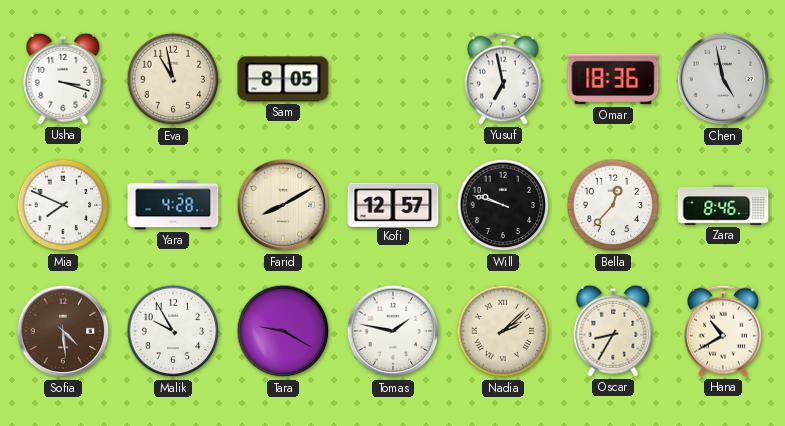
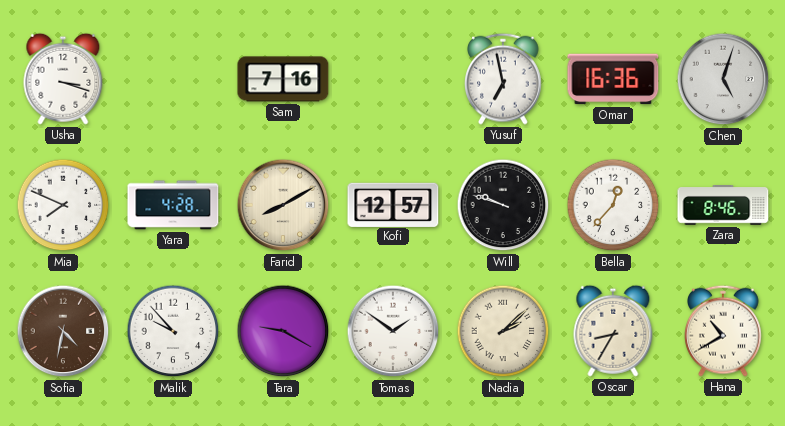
Eva: 10:58 -> none
Sam: 8:05 -> 7:16
Omar: 18:36 -> 16:36
Chen: 4:58 -> 5:03
Sofia: 4:29 -> 4:32
Malik: 9:55 -> 9:53
Tomas: 1:47 -> 1:51
